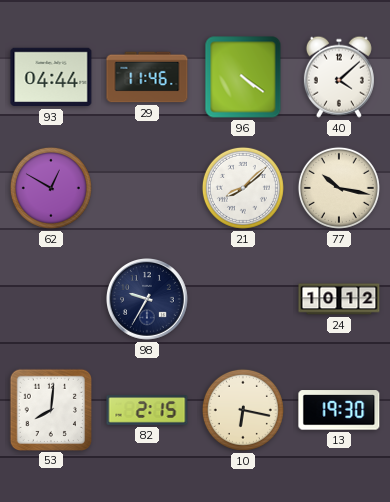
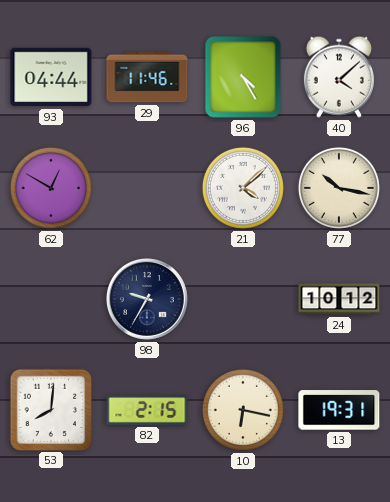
96: 4:21 -> 4:25
21: 8:08 -> 4:08
13: 19:30 -> 19:31
